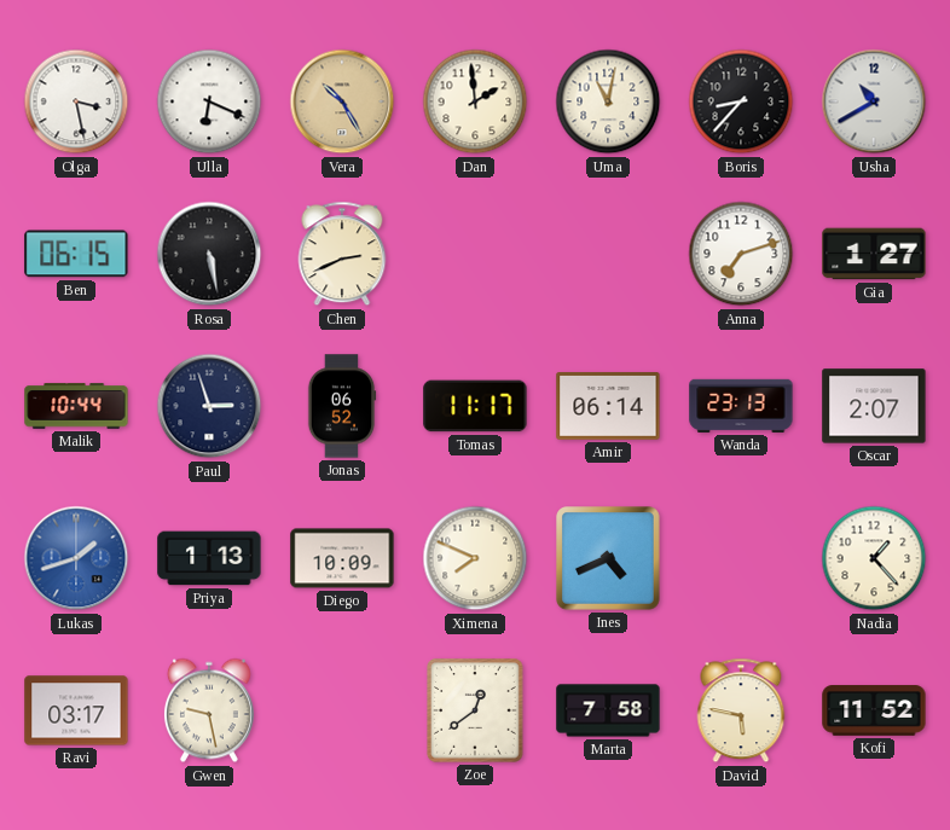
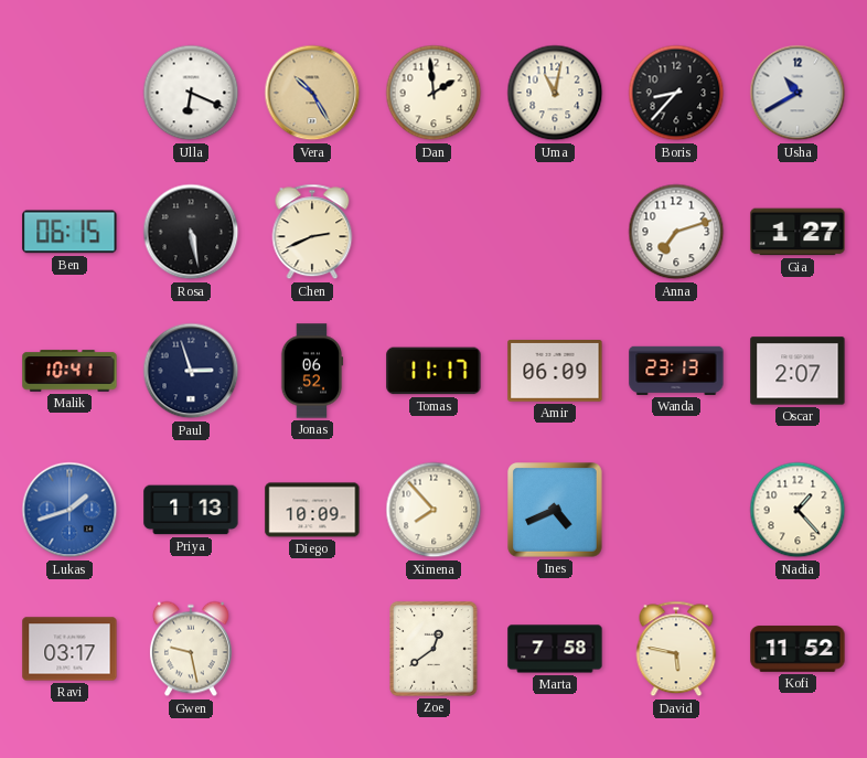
Olga: 3:28 -> none
Malik: 10:44 -> 10:41
Amir: 06:14 -> 06:09
Ximena: 7:49 -> 7:53
